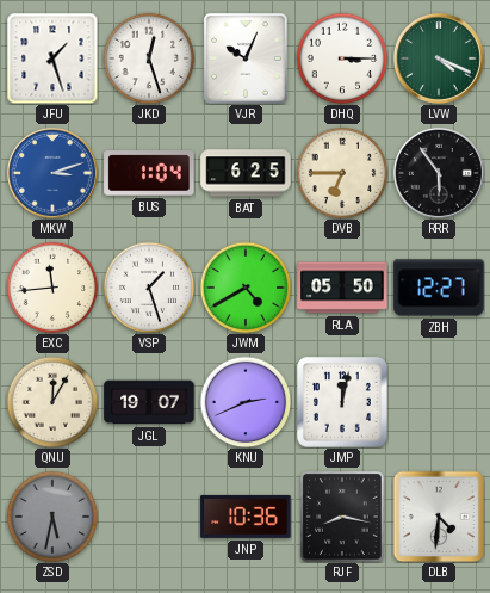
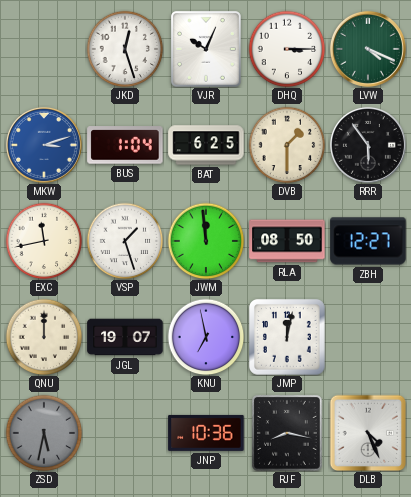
JFU: 1:27 -> none
DVB: 6:45 -> 1:30
EXC: 11:44 -> 11:43
JWM: 4:40 -> 11:59
RLA: 05:50 -> 08:50
QNU: 12:05 -> 12:00
KNU: 2:41 -> 6:58
DLB: 4:31 -> 4:26
